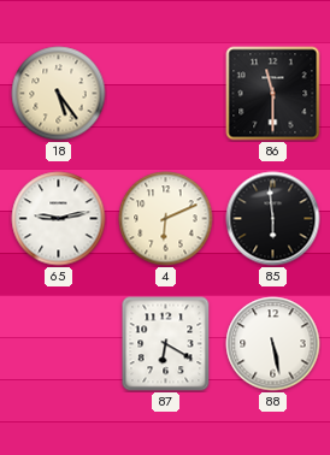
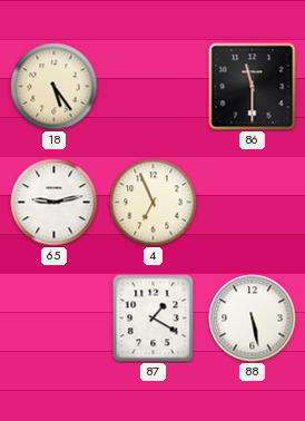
4: 6:11 -> 6:56
85: 5:59 -> none
87: 6:20 -> 1:20
